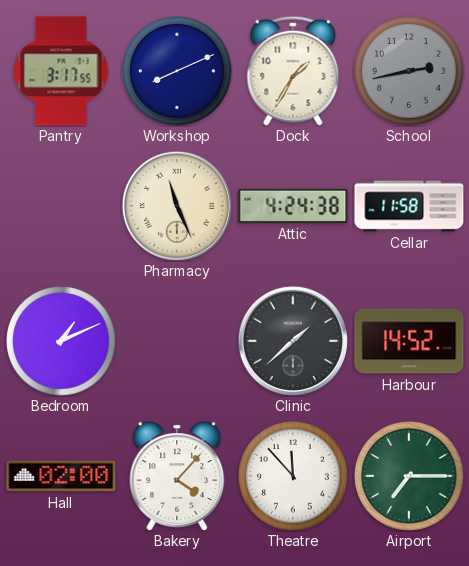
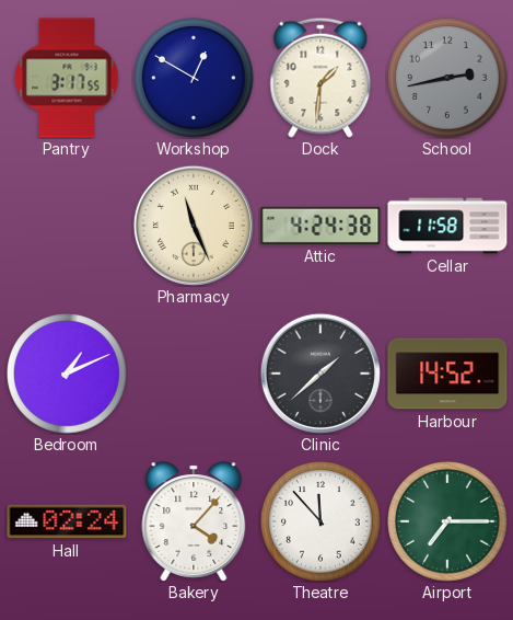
Workshop: 8:11 -> 12:50
Dock: 1:35 -> 1:31
Hall: 02:00 -> 02:24
